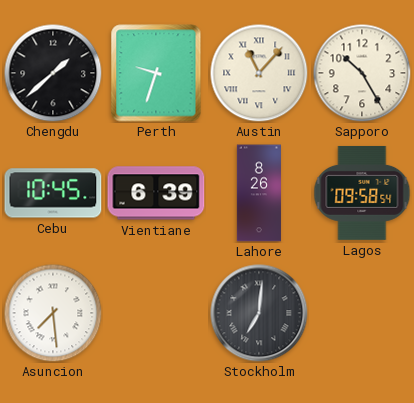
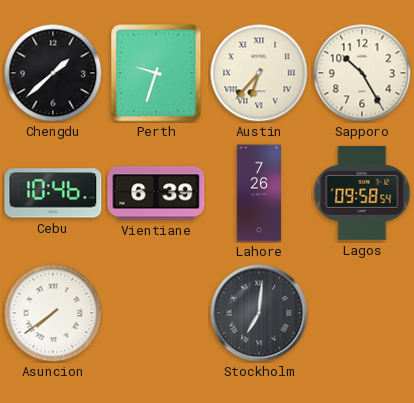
Austin: 11:07 -> 6:37
Cebu: 10:45 -> 10:46
Lahore: 8:26 -> 7:26
Asuncion: 7:29 -> 7:39
